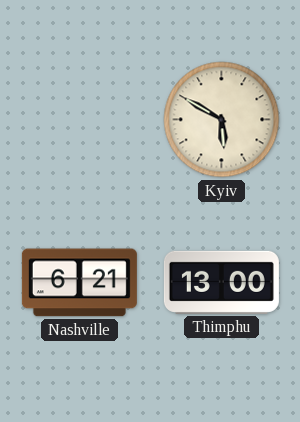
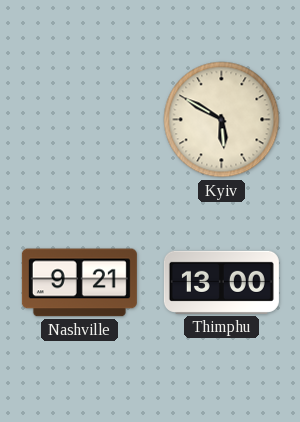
Nashville: 6:21 -> 9:21
